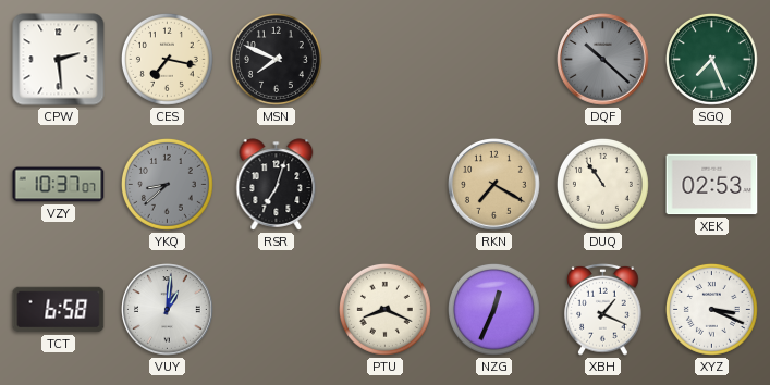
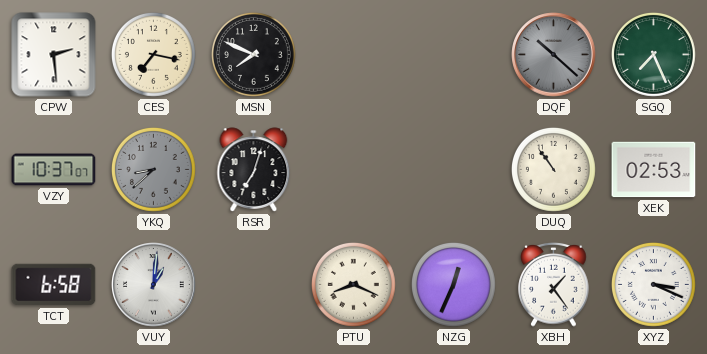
RKN: 7:20 -> none
XBH: 1:19 -> 1:24
